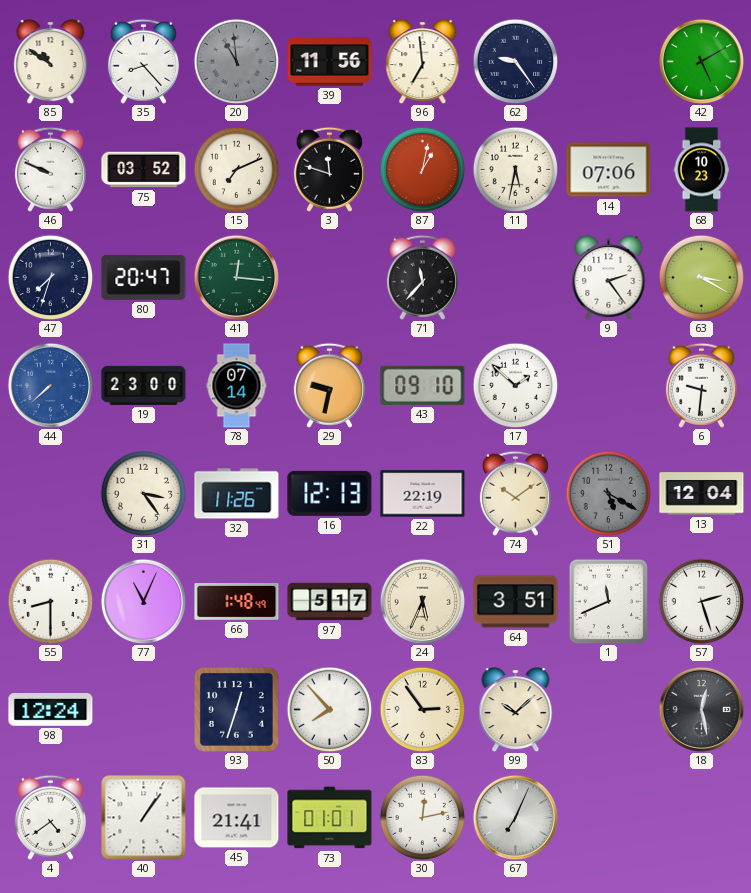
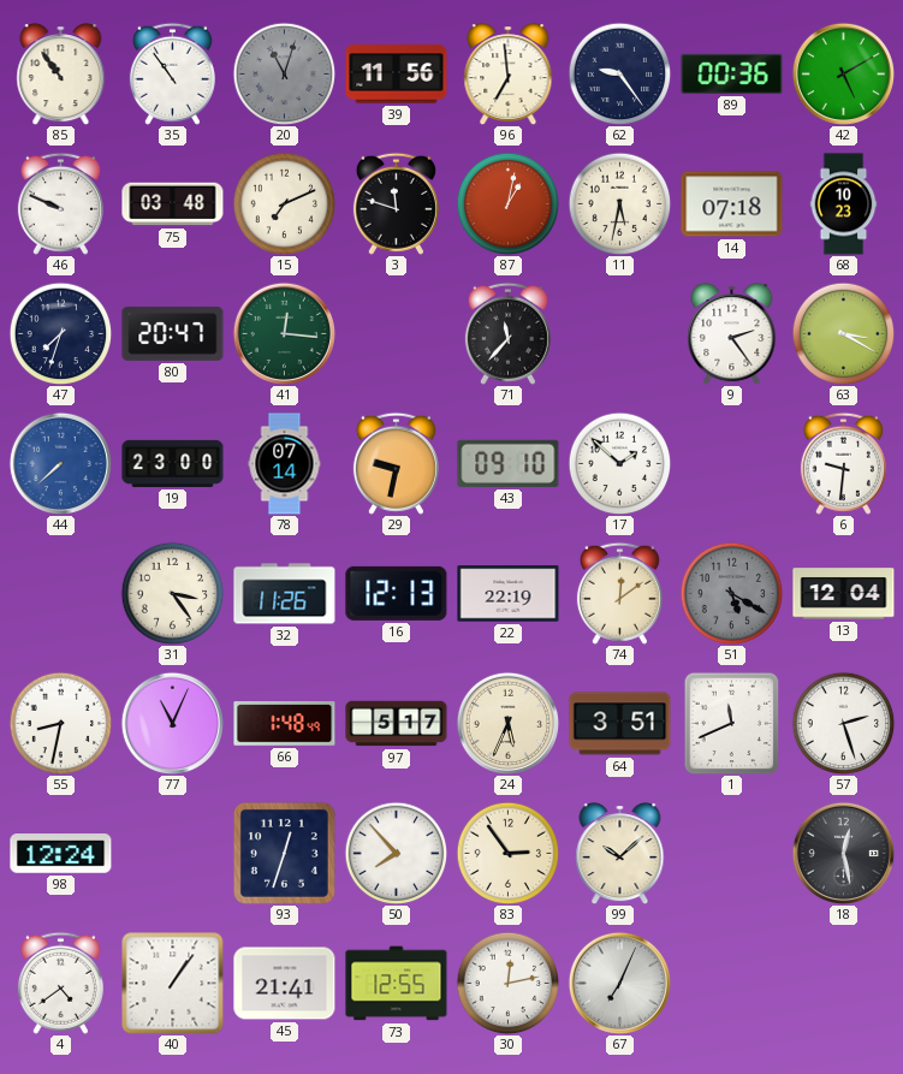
85: 10:51 -> 10:54
35: 8:23 -> 10:54
20: 10:59 -> 11:03
89: none -> 00:36
75: 03:52 -> 03:48
14: 07:06 -> 07:18
74: 10:09 -> 12:09
55: 8:30 -> 8:32
73: 01:01 -> 12:55
